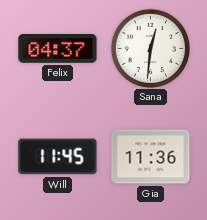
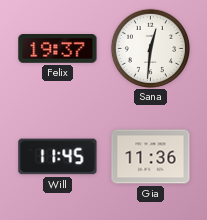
Felix: 04:37 -> 19:37
